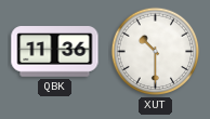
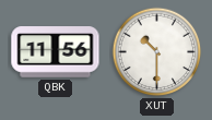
QBK: 11:36 -> 11:56
